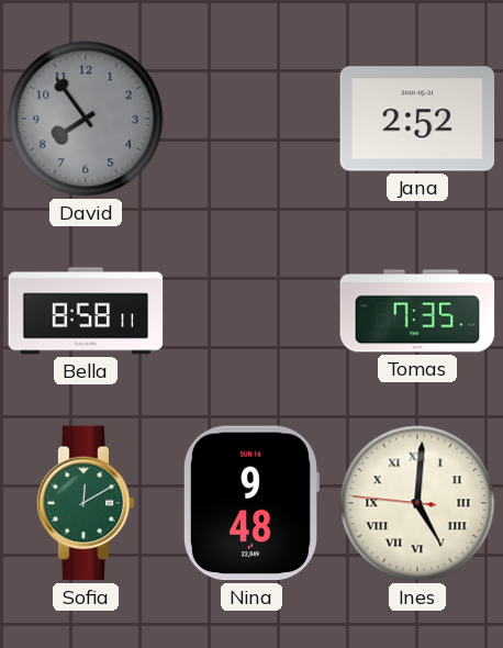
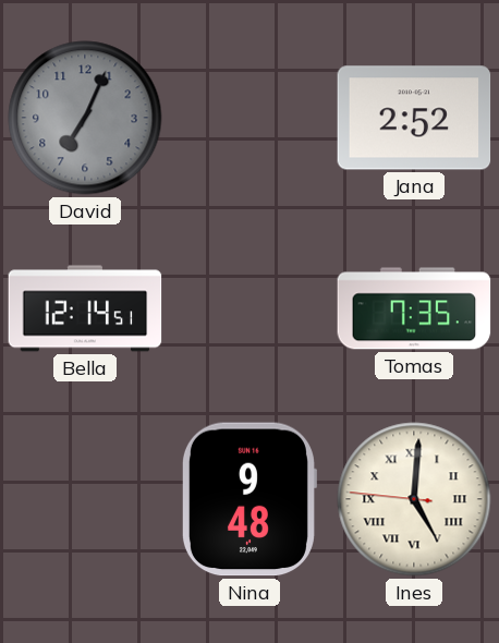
David: 7:54 -> 7:04
Bella: 8:58 -> 12:14
Sofia: 12:10 -> none
